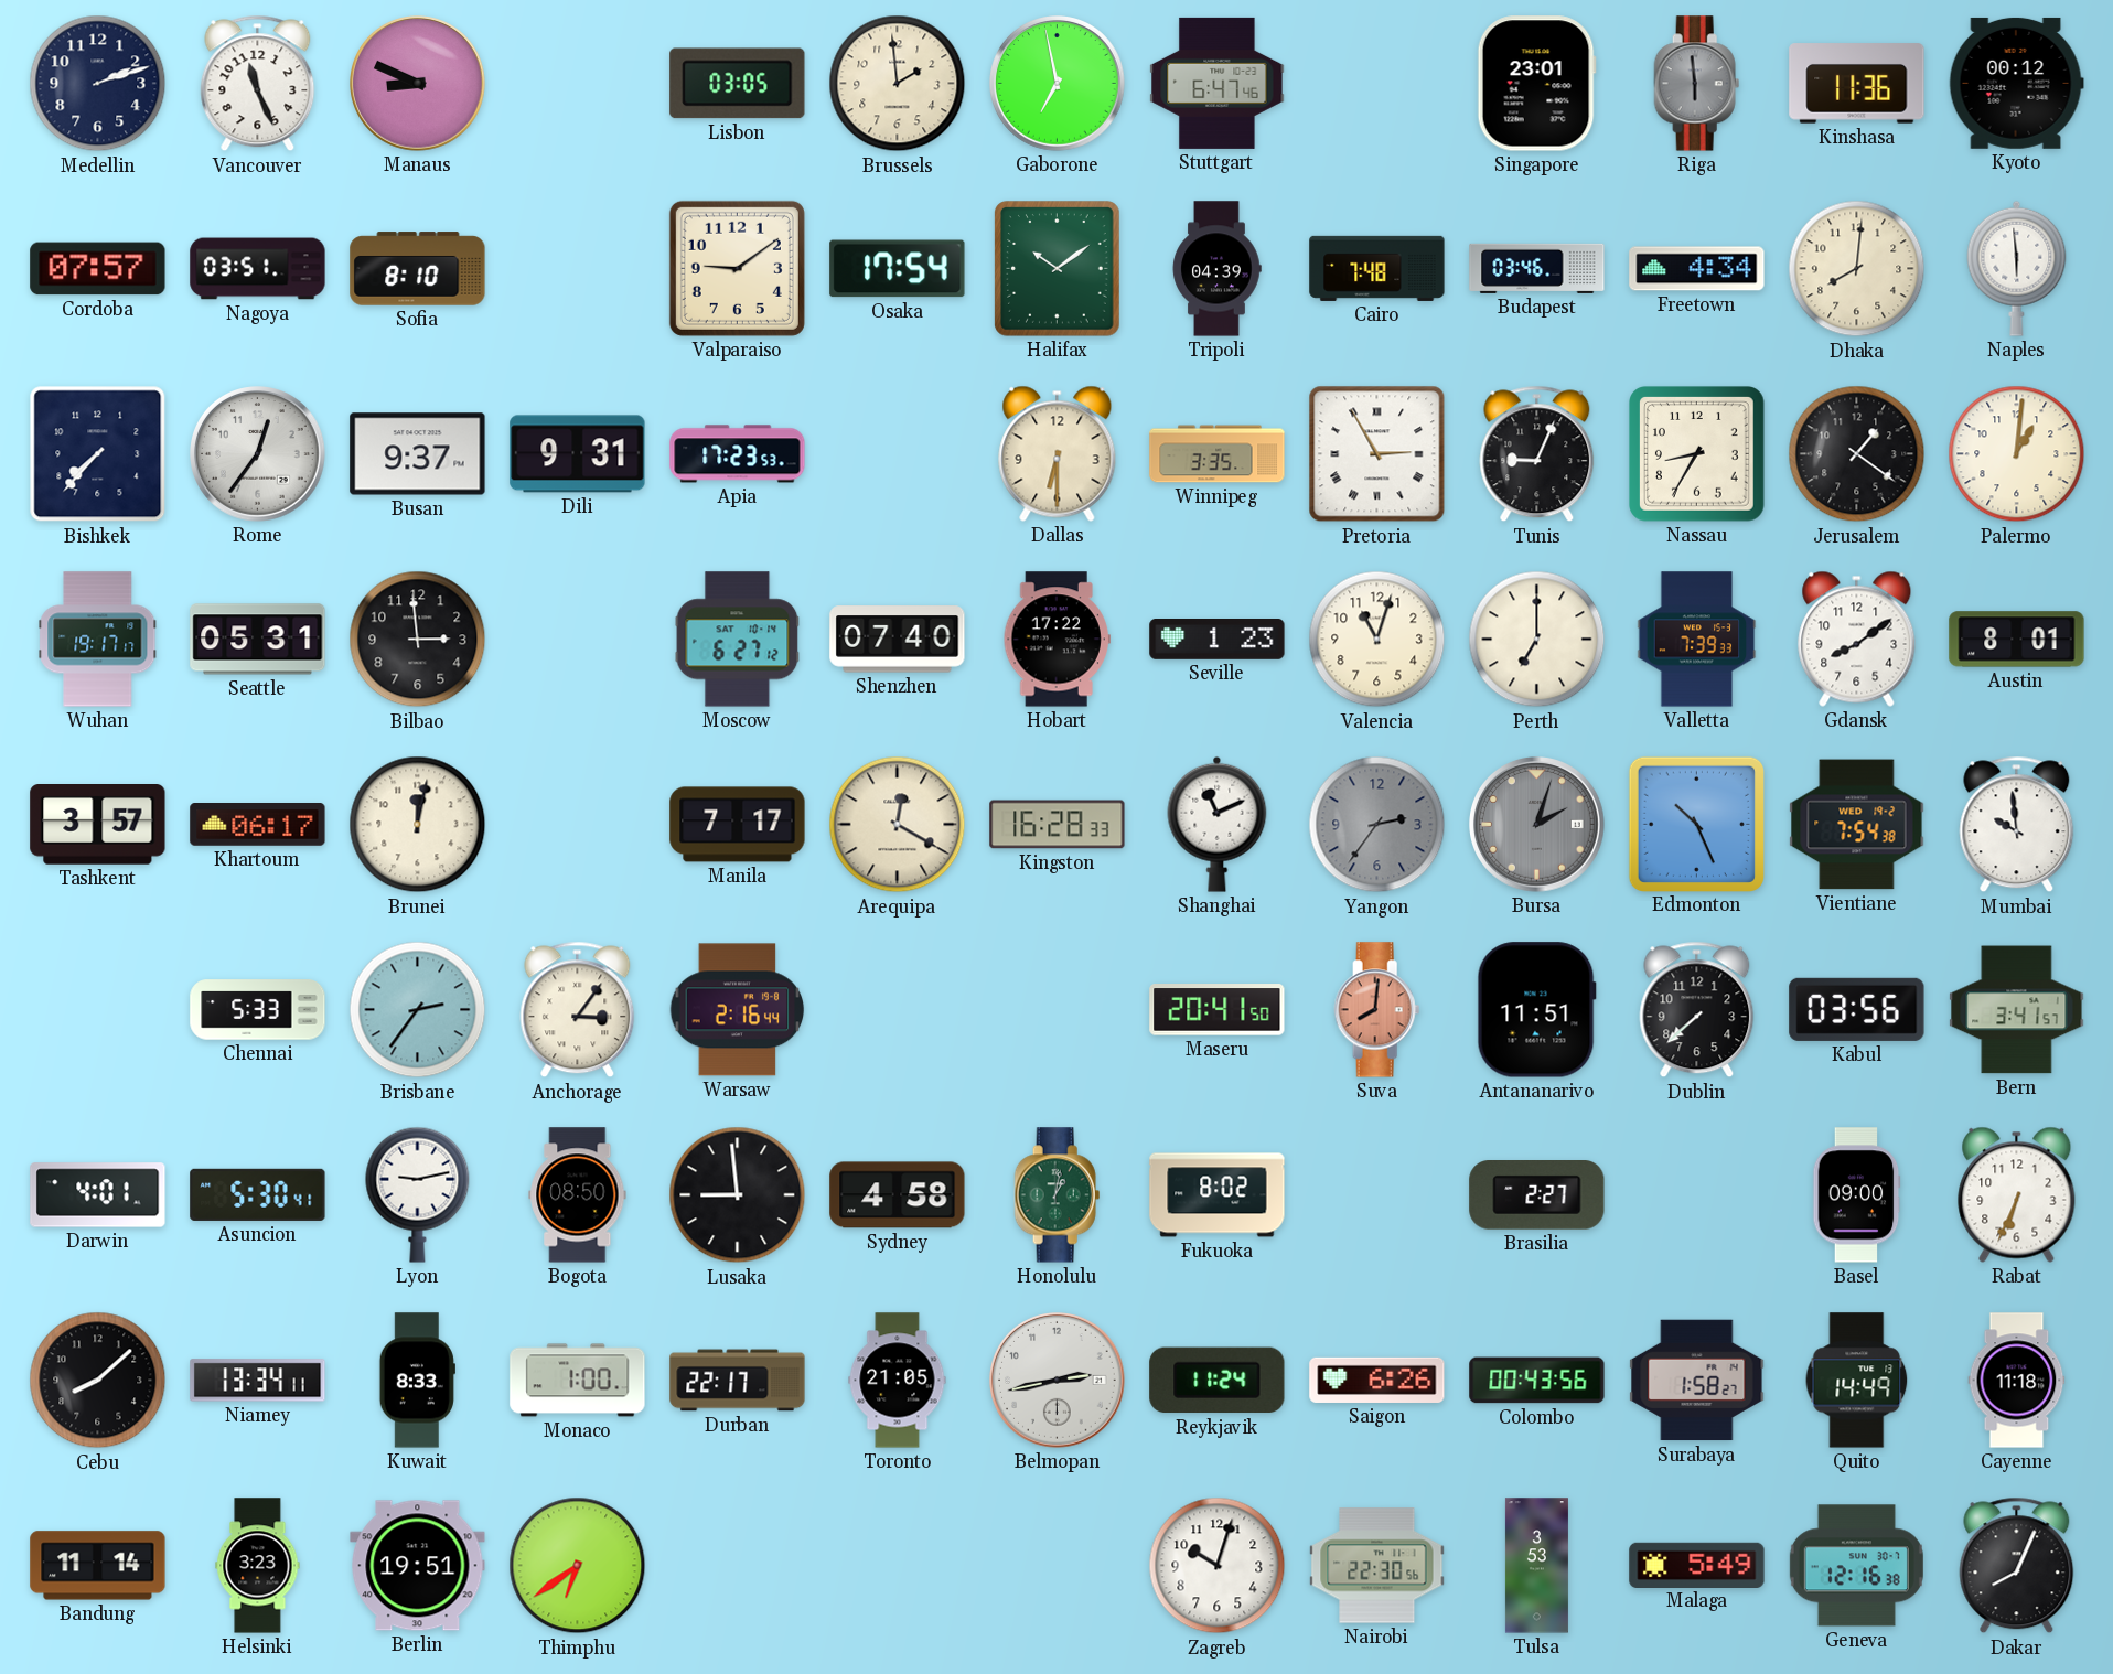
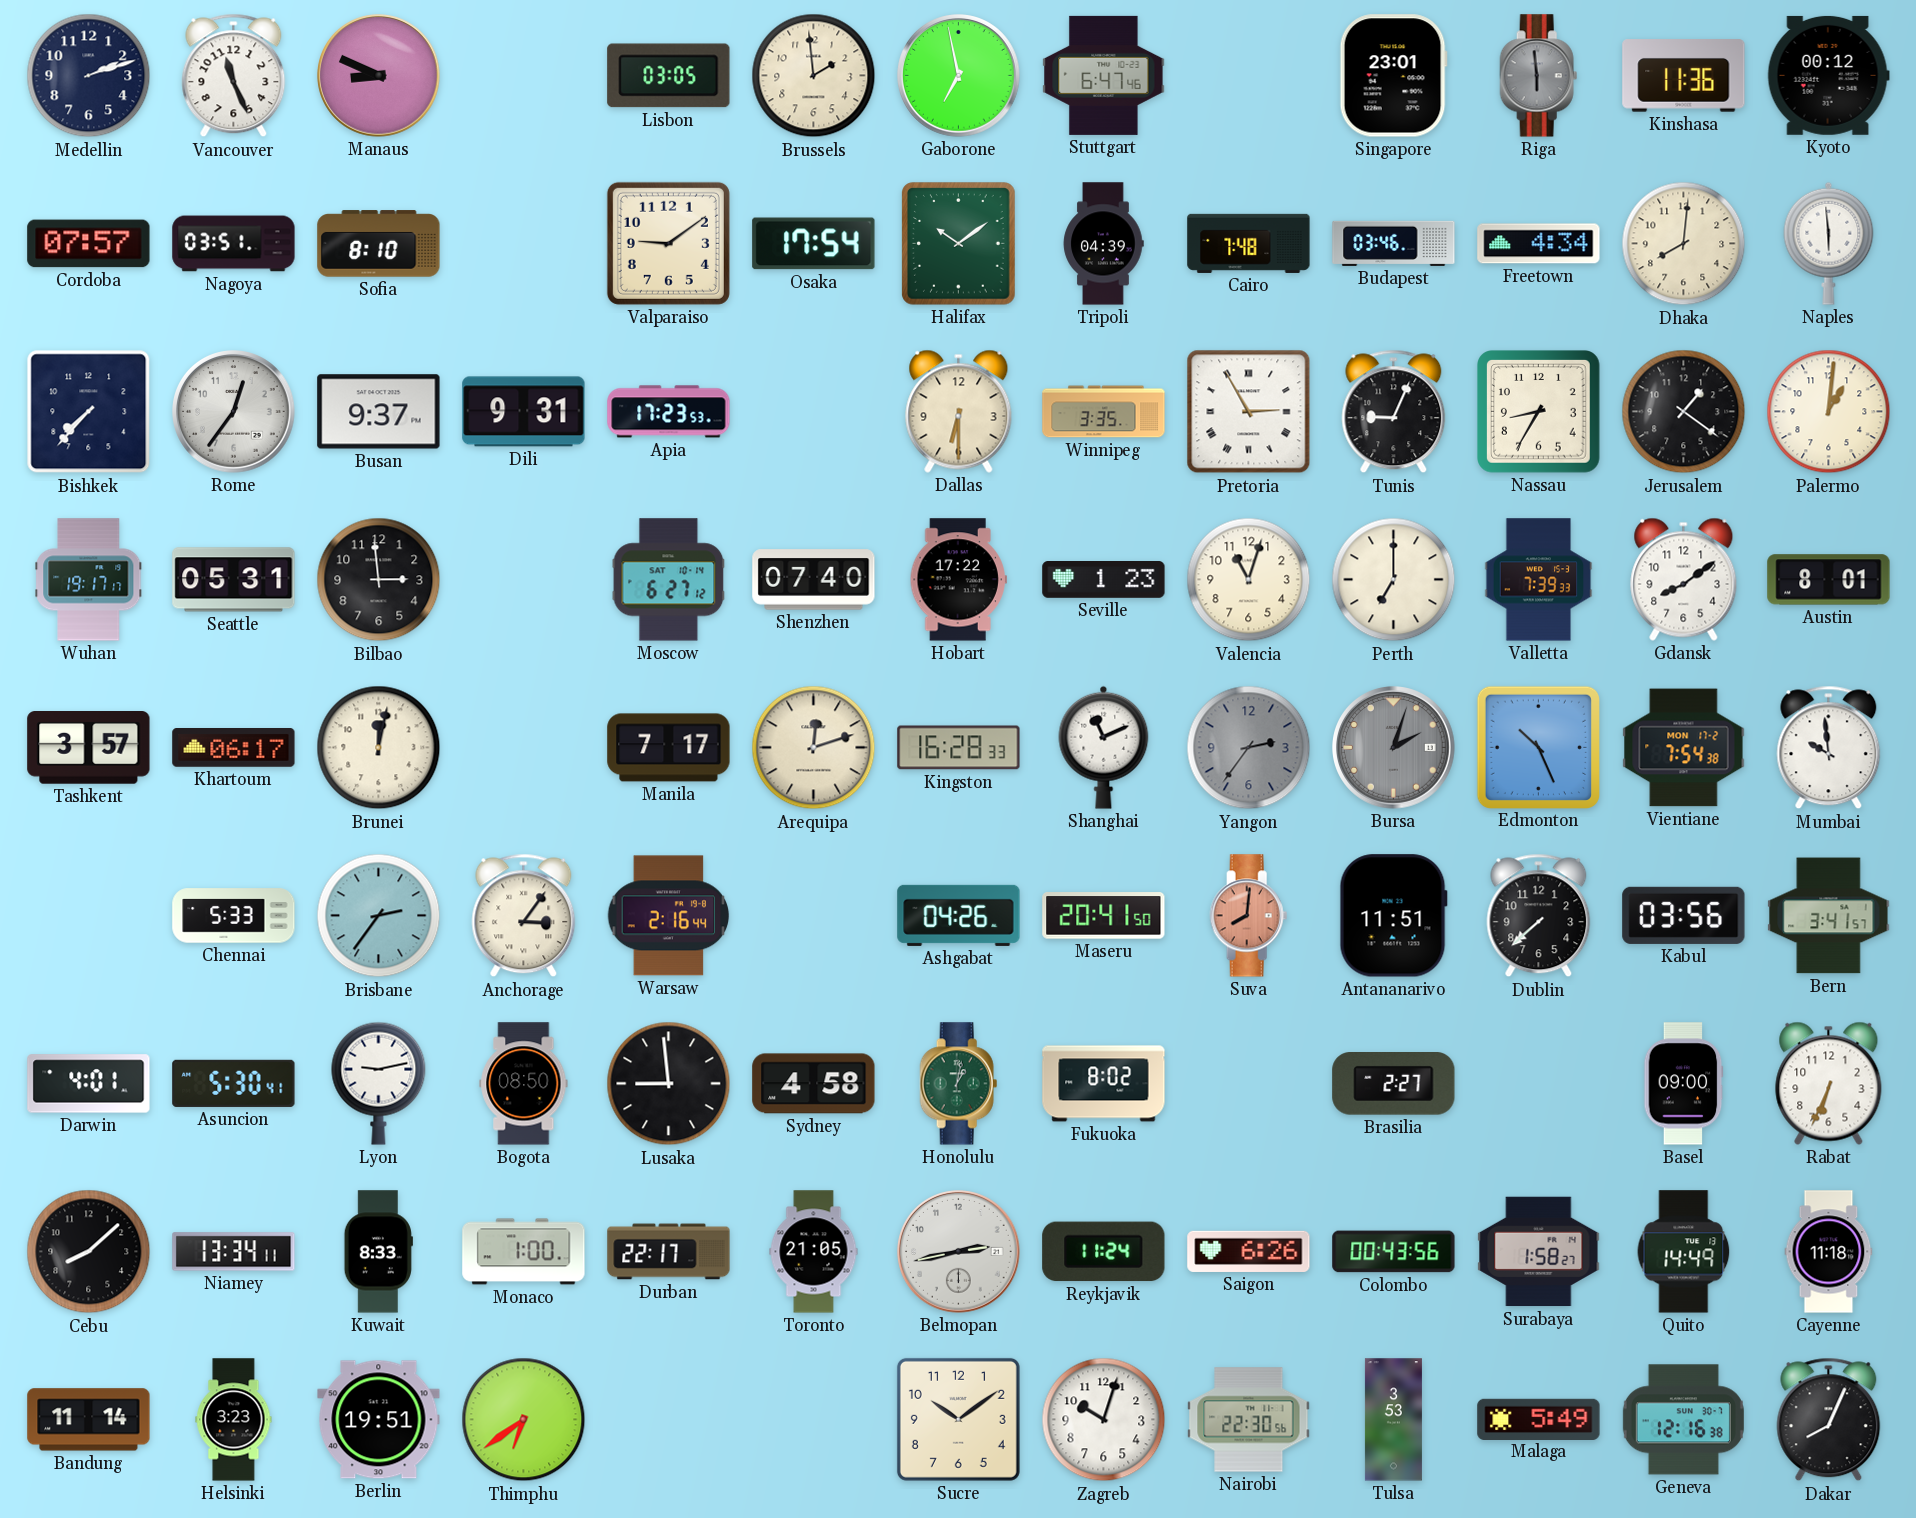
Arequipa: 12:20 -> 12:12
Vientiane date: WED 19-2 -> MON 17-2
Ashgabat: none -> 04:26
Sucre: none -> 10:09
